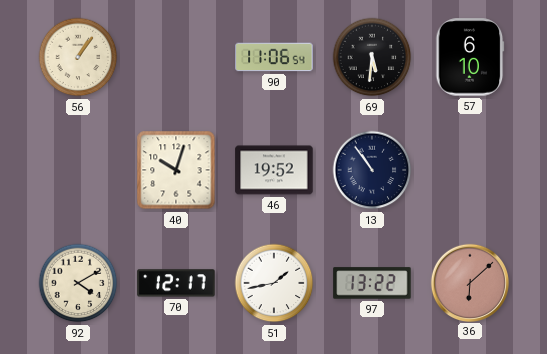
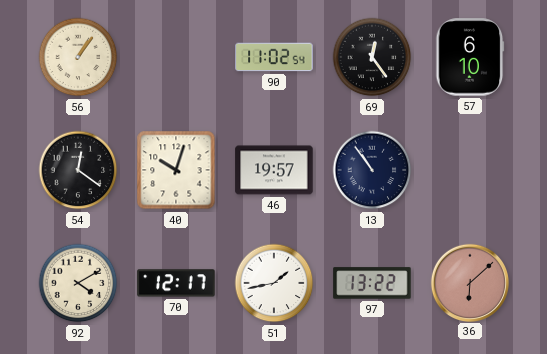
90: 11:06 -> 11:02
69: 5:31 -> 12:24
54: none -> 12:21
46: 19:52 -> 19:57
